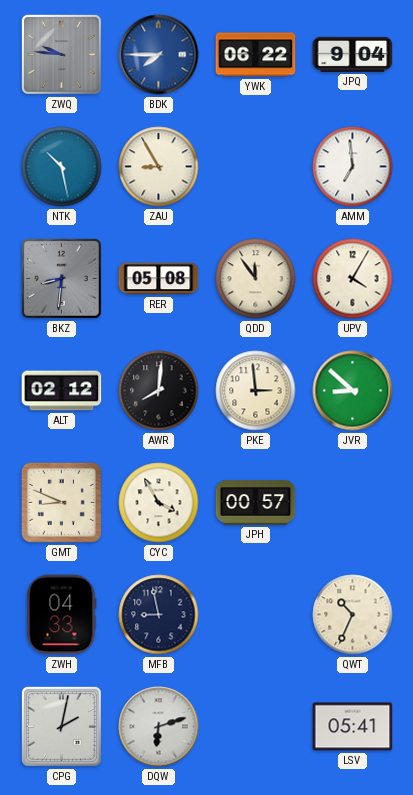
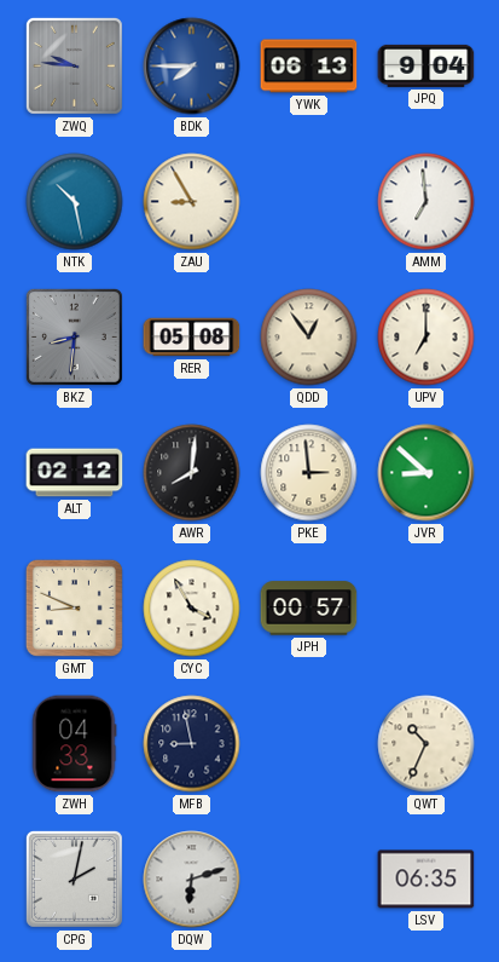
YWK: 06:22 -> 06:13
QDD: 11:54 -> 12:54
UPV: 4:05 -> 7:00
LSV: 05:41 -> 06:35
